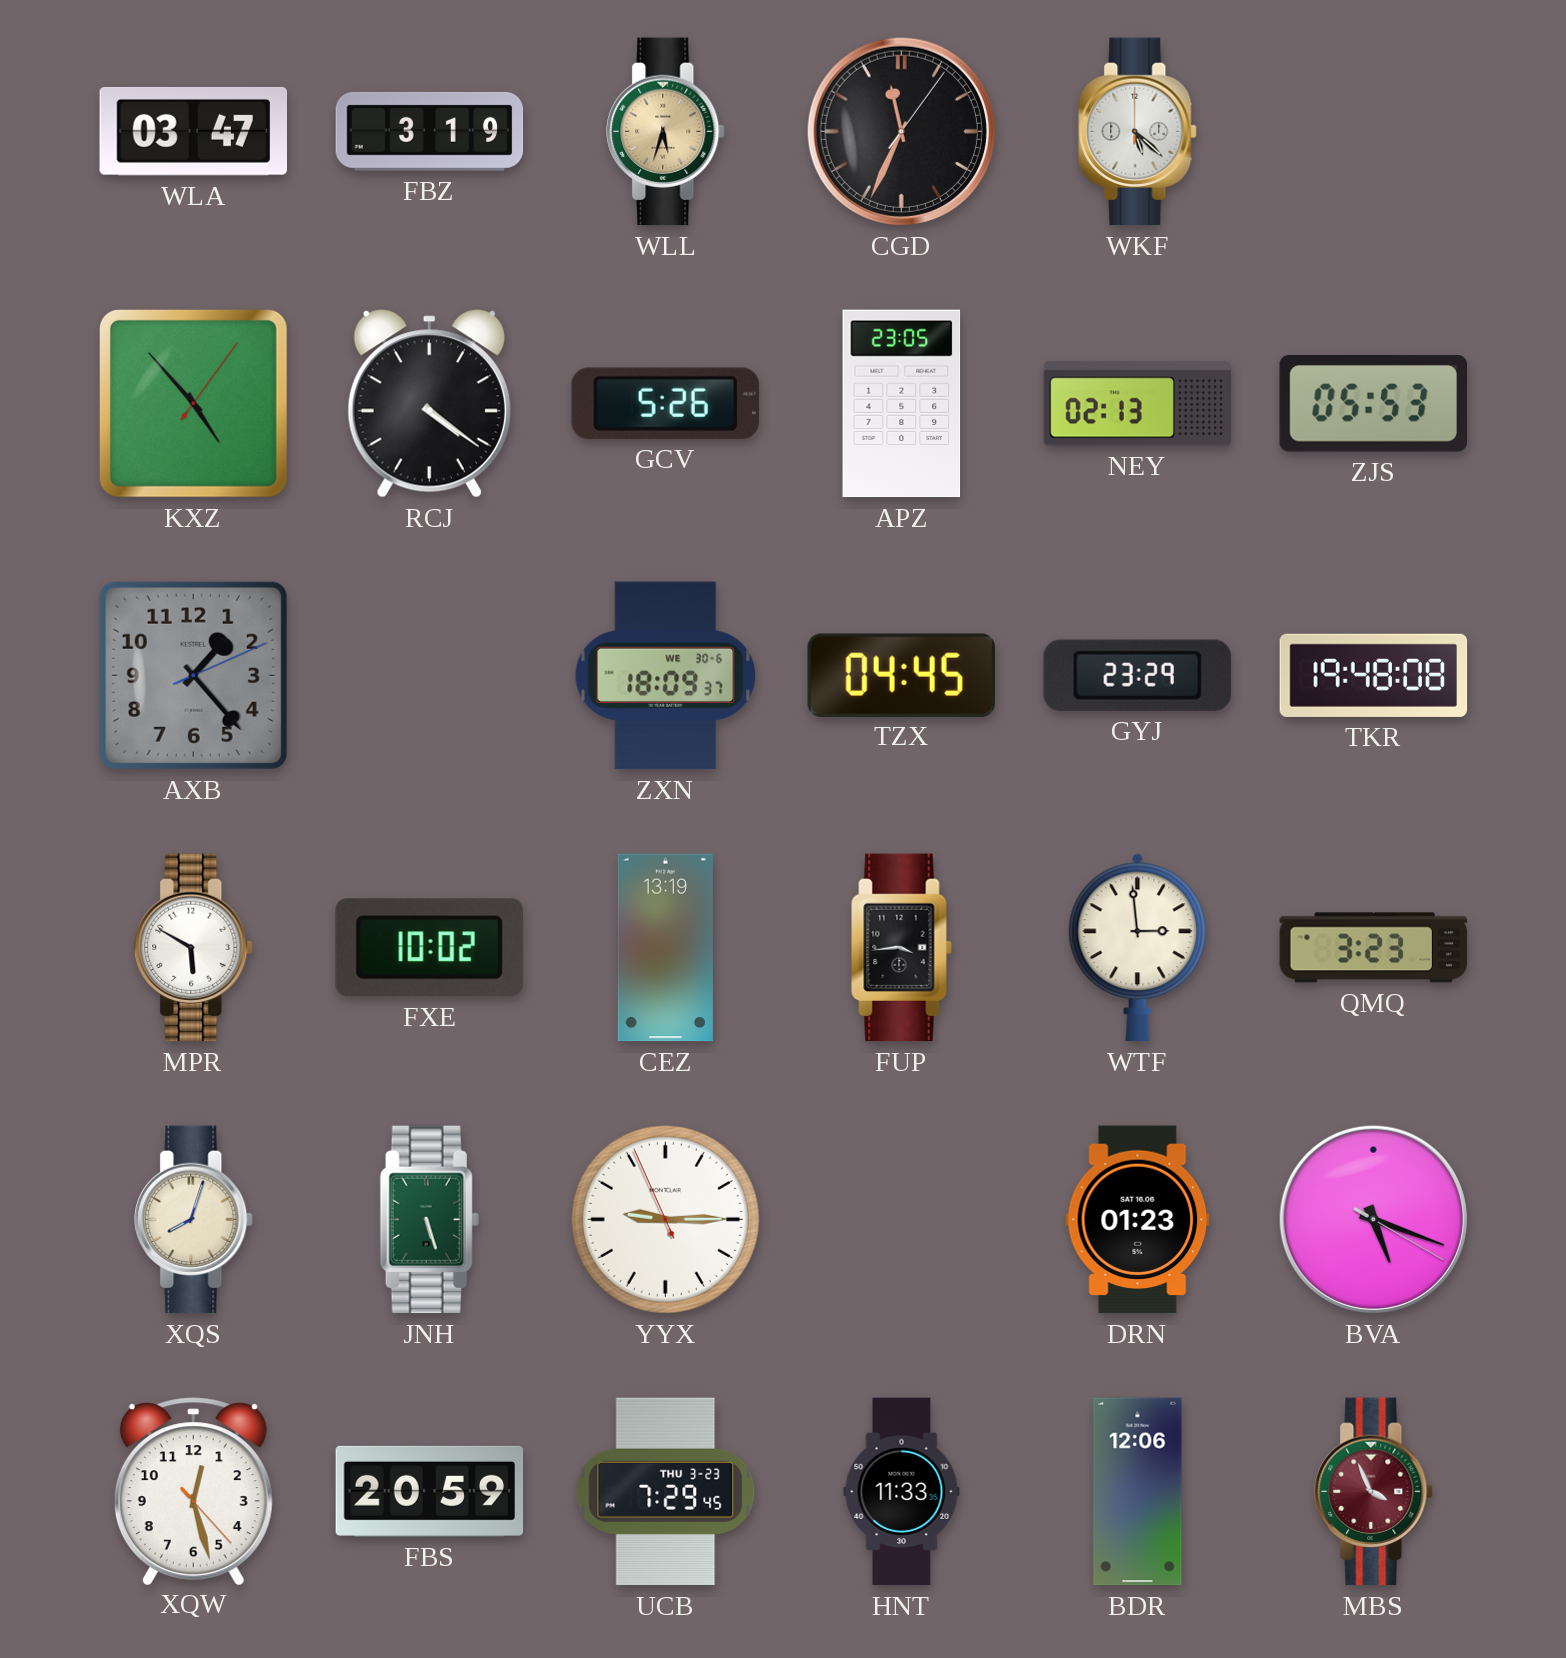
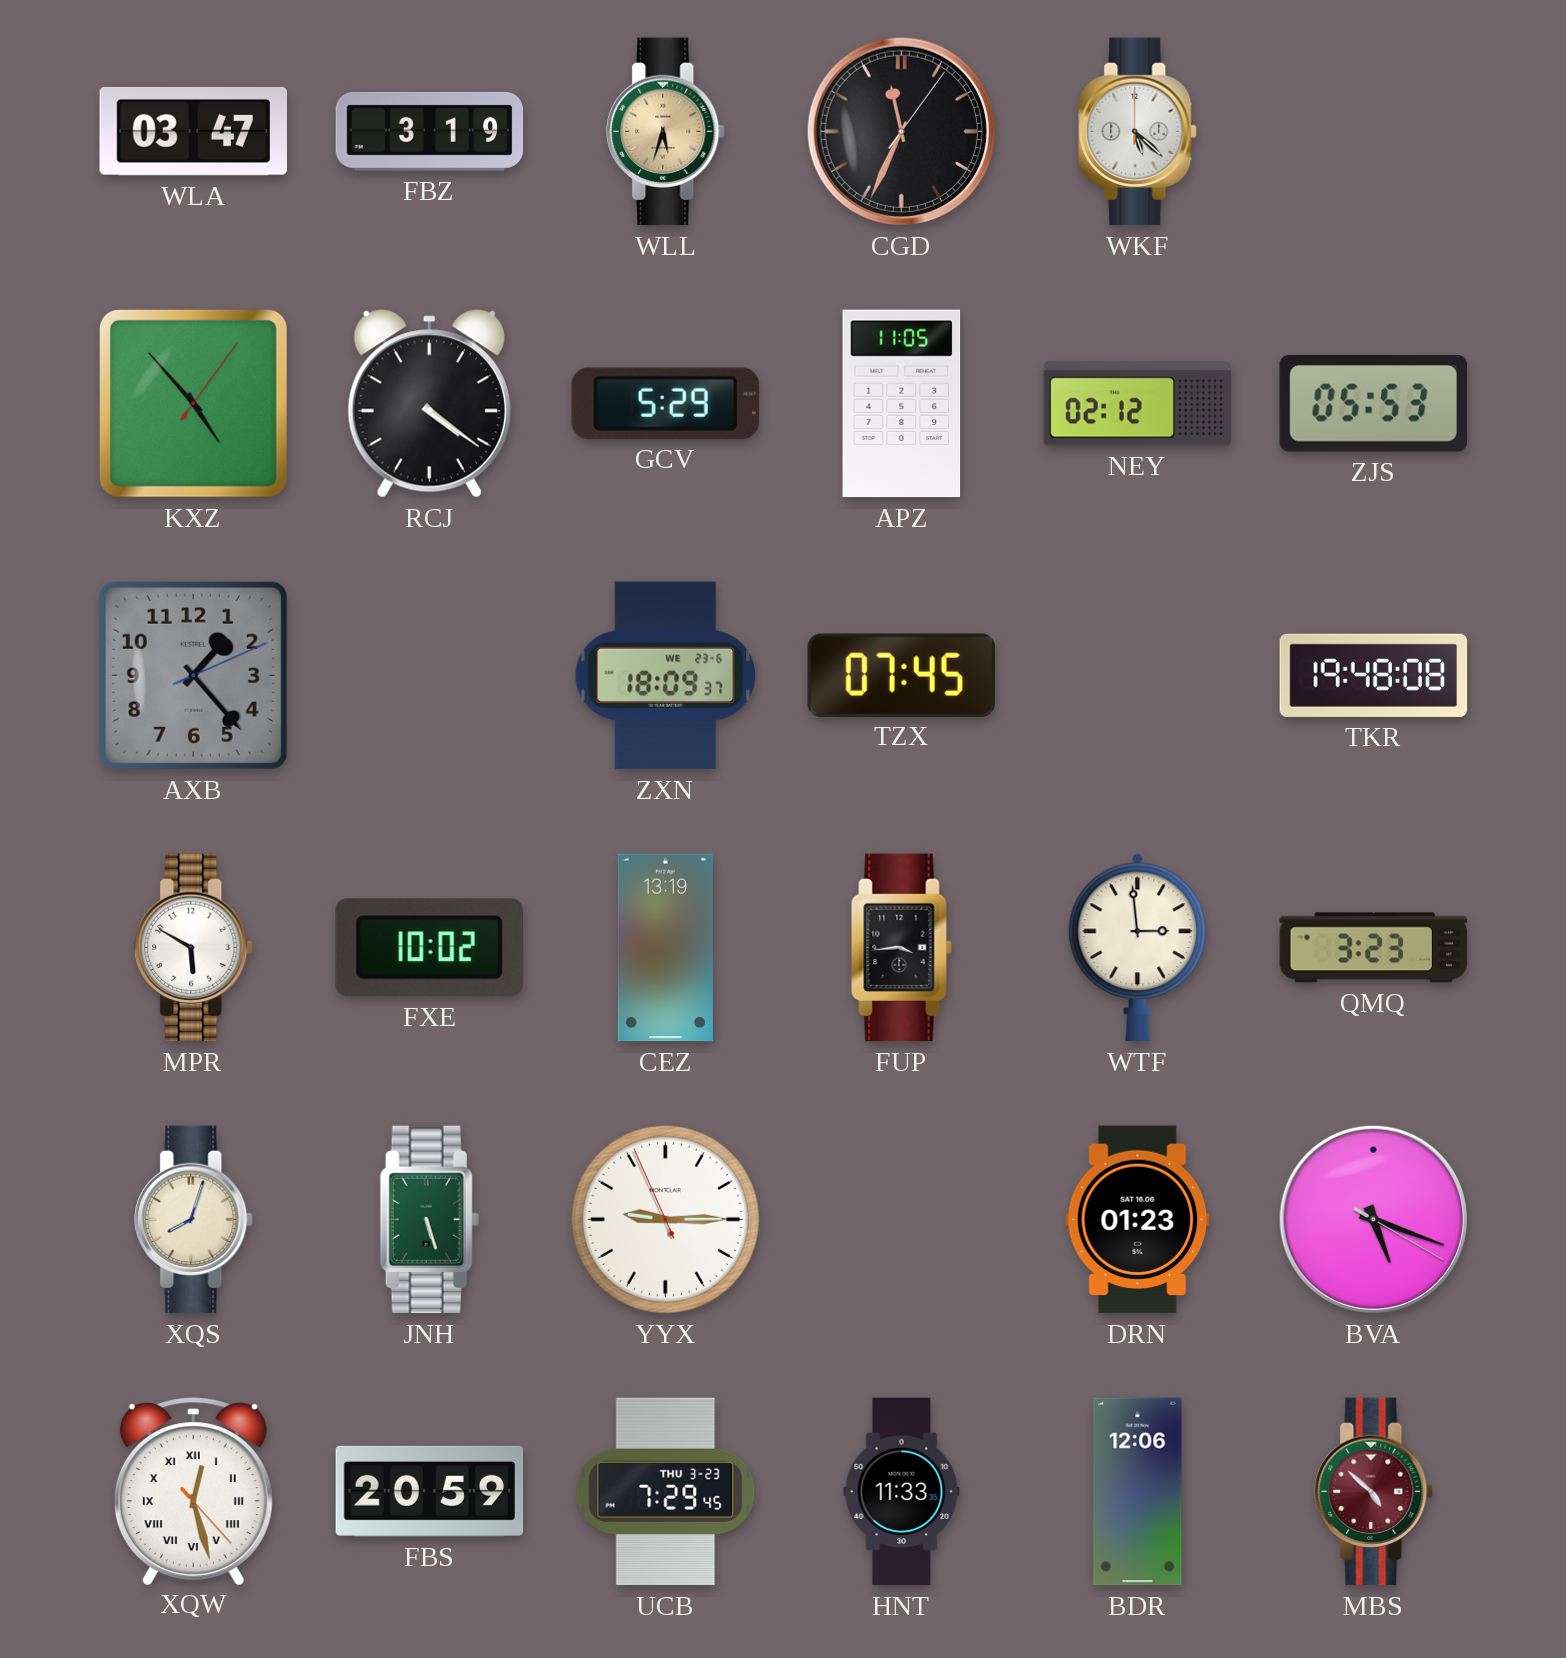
GCV: 5:26 -> 5:29
APZ: 23:05 -> 11:05
NEY: 02:13 -> 02:12
ZXN date: WE 30-6 -> WE 23-6
TZX: 04:45 -> 07:45
GYJ: 23:29 -> none
XQW numerals: Arabic -> Roman
MBS: 3:56 -> 4:52
